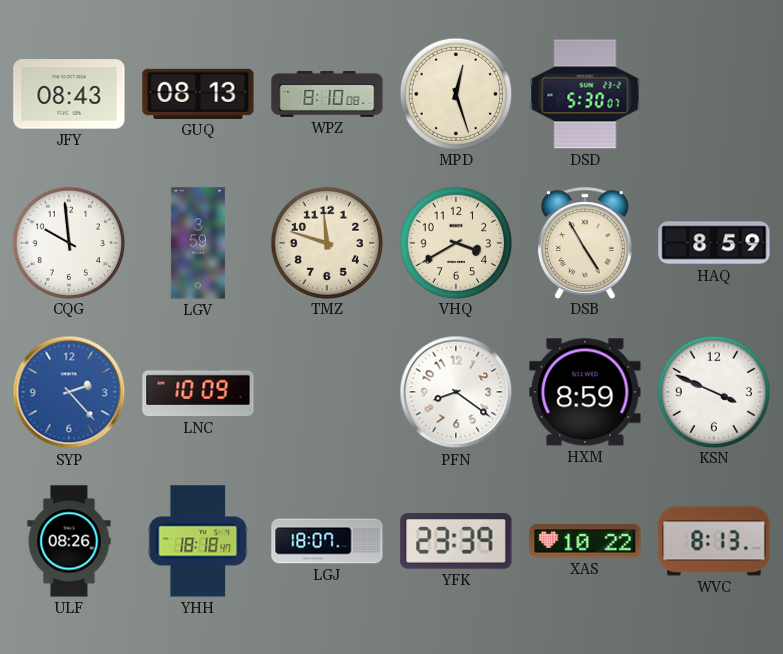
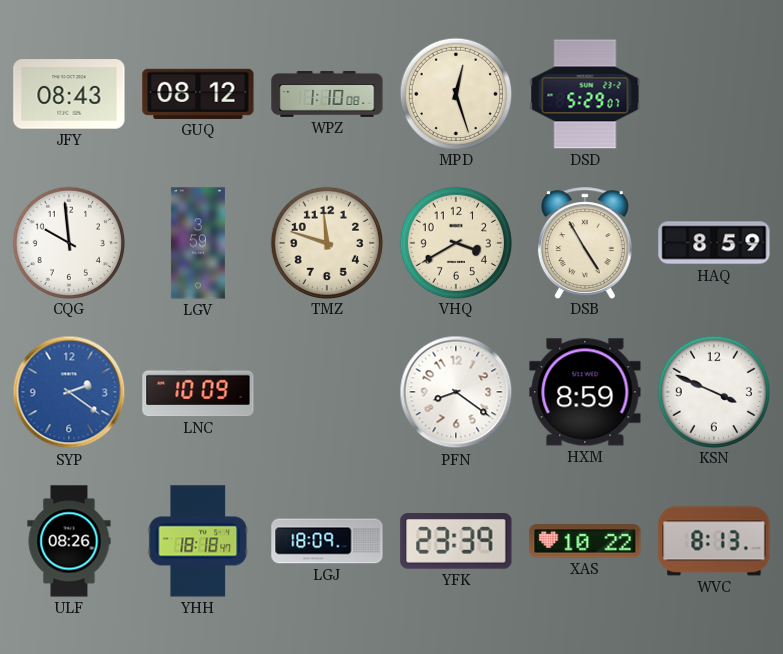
GUQ: 08:13 -> 08:12
WPZ: 8:10 -> 1:10
DSD: 5:30 -> 5:29
SYP: 2:23 -> 2:21
LGJ: 18:07 -> 18:09
